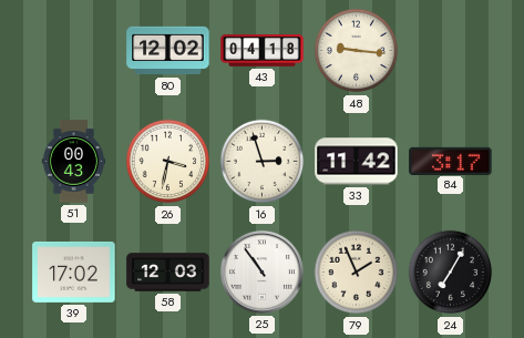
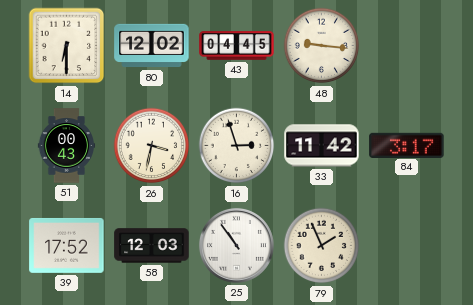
14: none -> 6:30
43: 04:18 -> 04:45
39: 17:02 -> 17:52
24: 7:05 -> none
